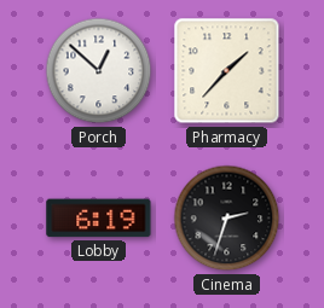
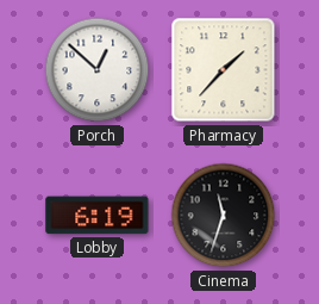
Cinema: 2:33 -> 11:33
